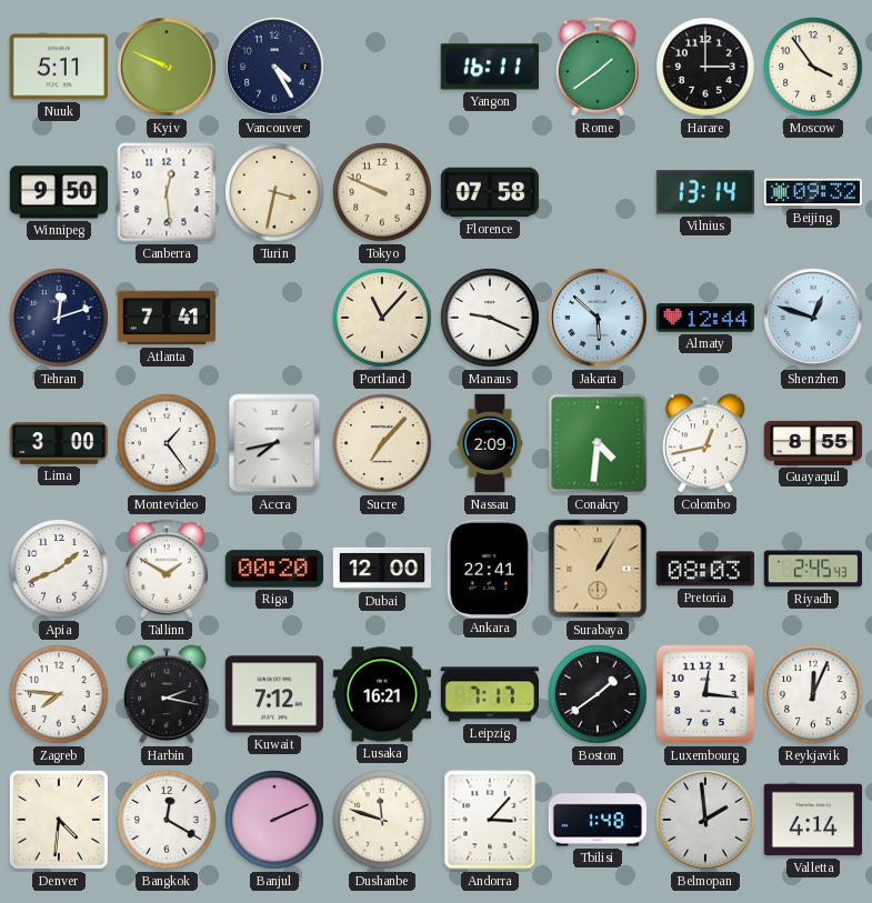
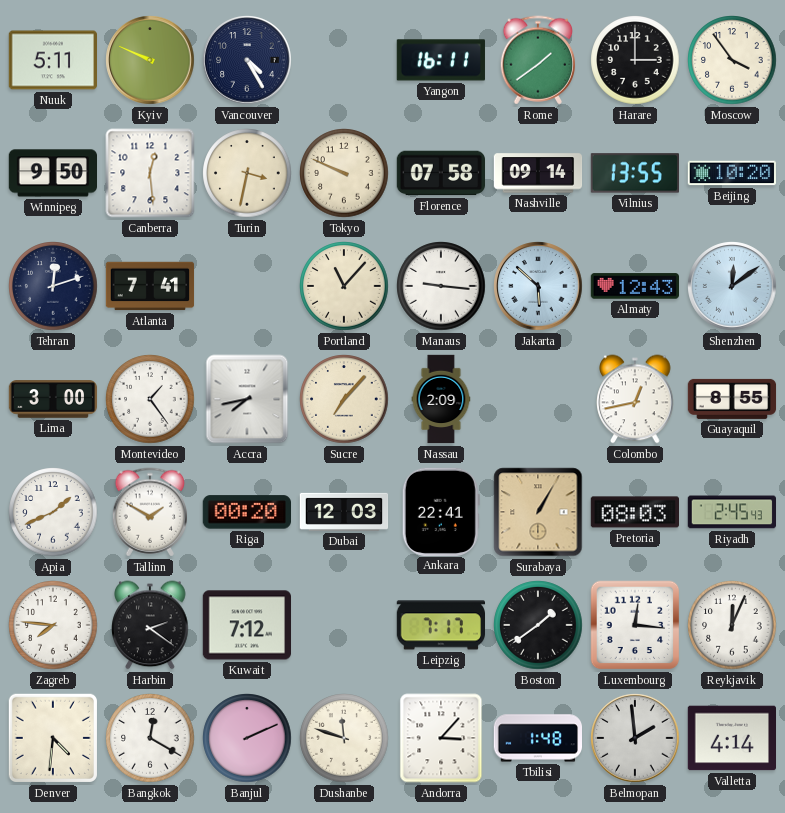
Nashville: none -> 09:14
Vilnius: 13:14 -> 13:55
Beijing: 09:32 -> 10:20
Manaus: 9:19 -> 9:16
Almaty: 12:44 -> 12:43
Shenzhen: 12:48 -> 12:09
Conakry: 4:31 -> none
Dubai: 12:00 -> 12:03
Harbin: 2:17 -> 2:21
Lusaka: 16:21 -> none
